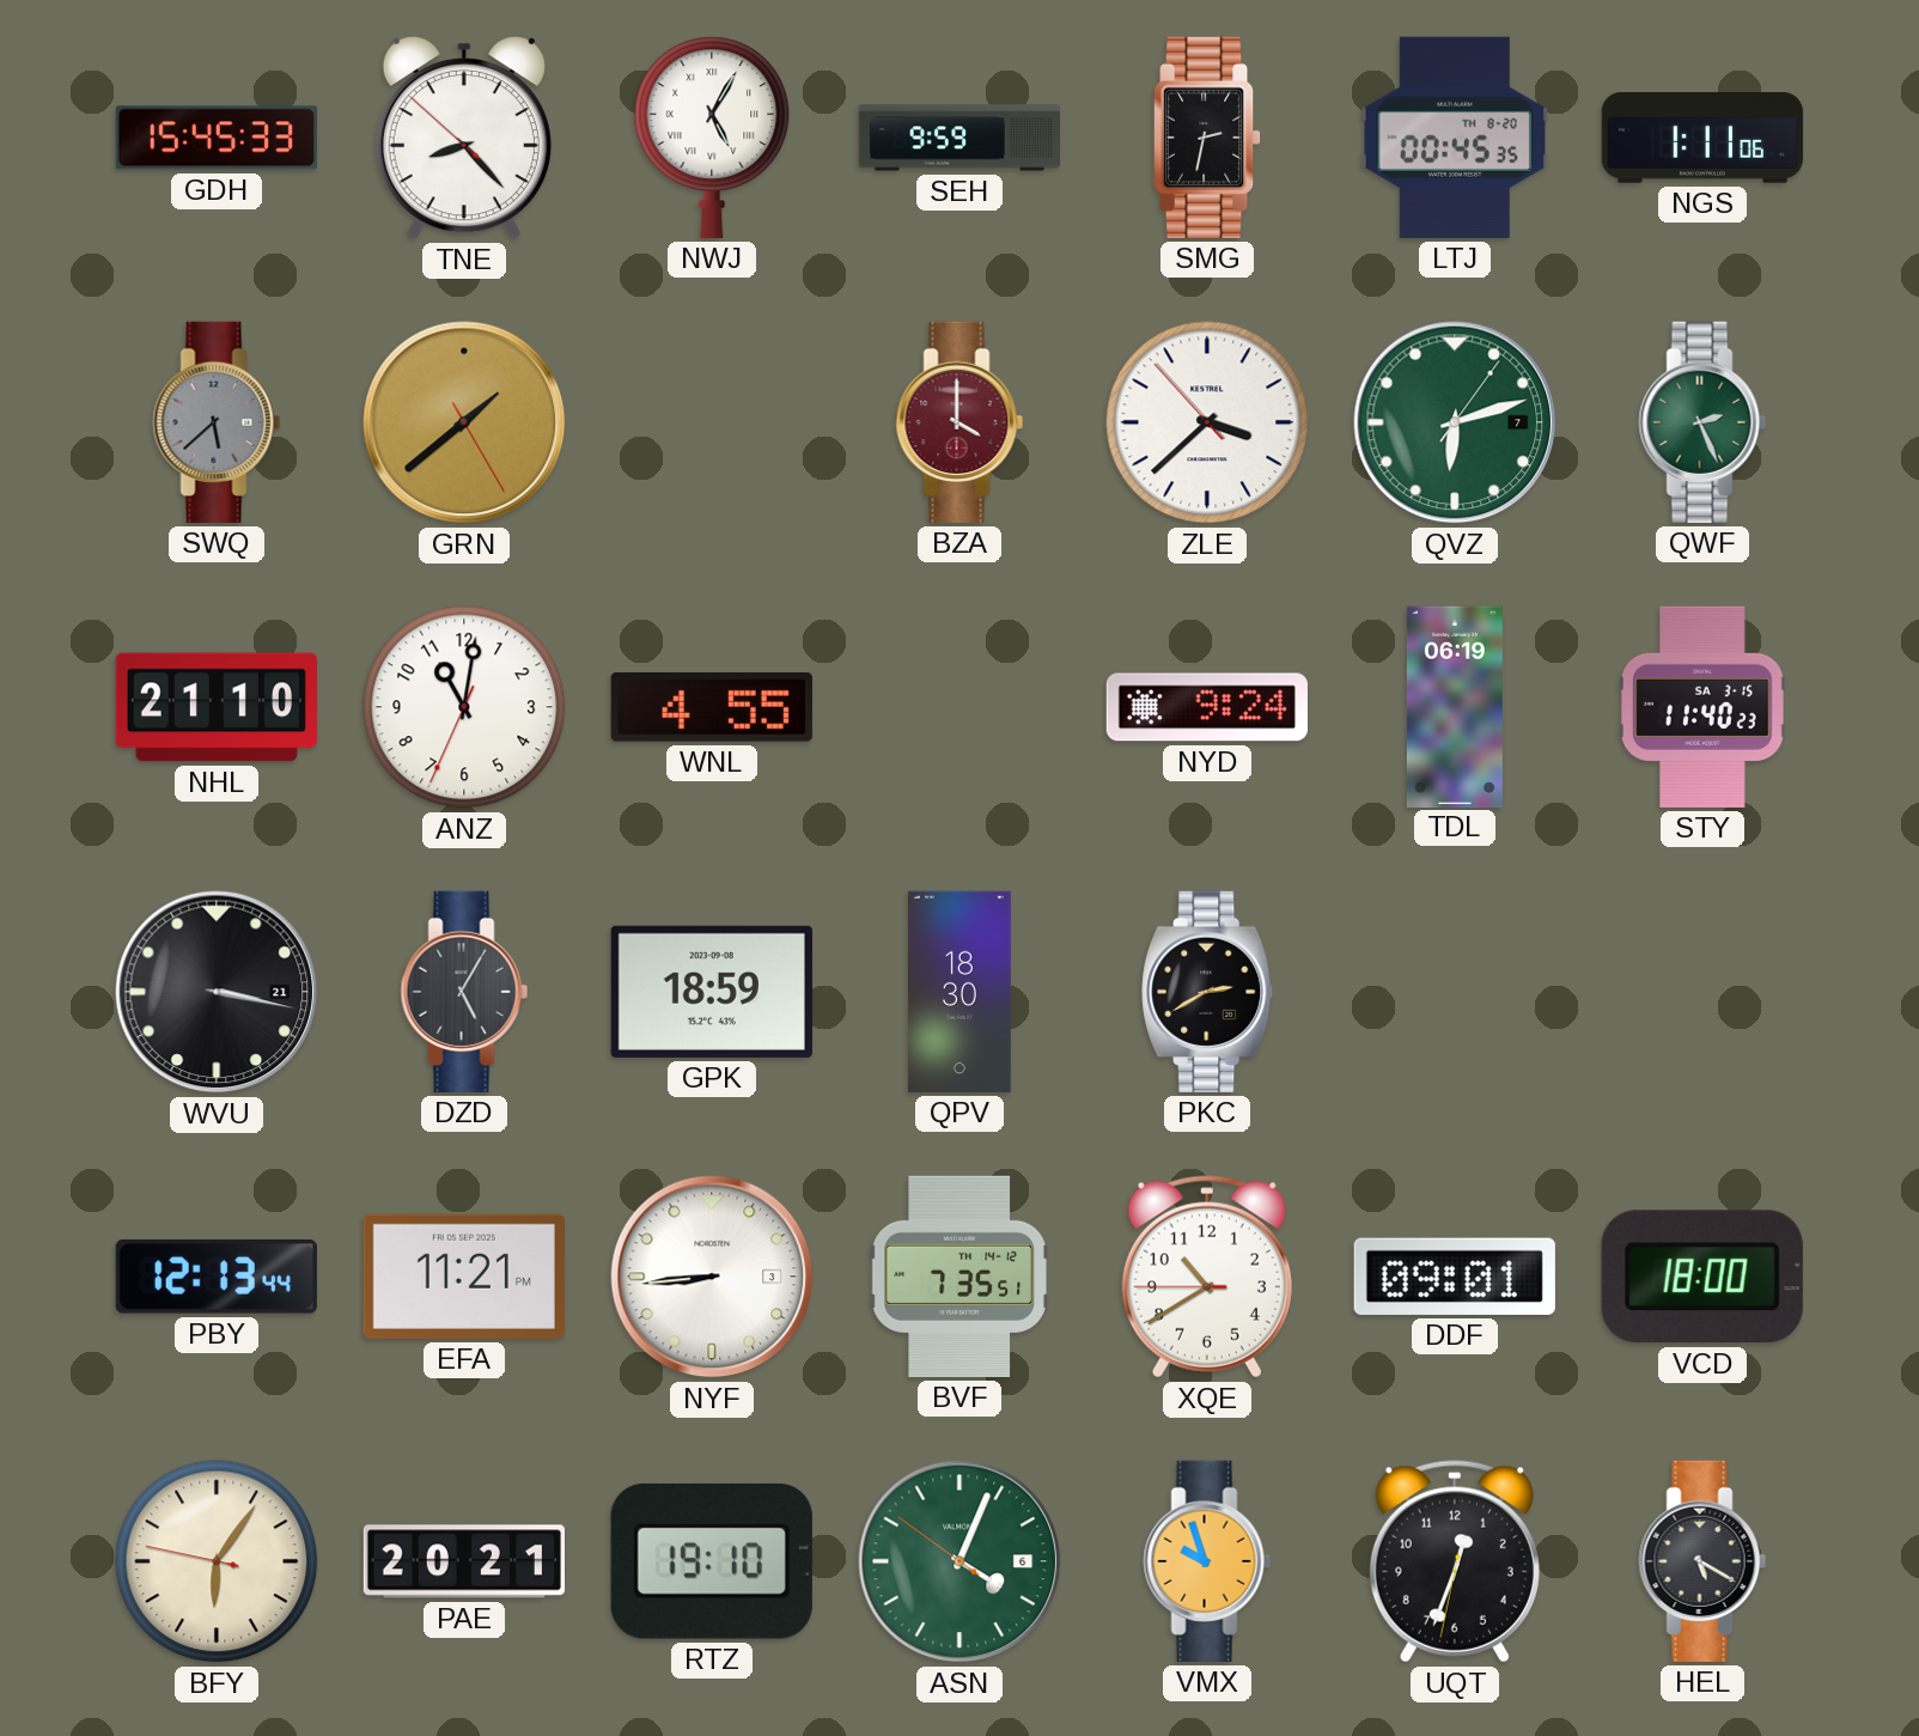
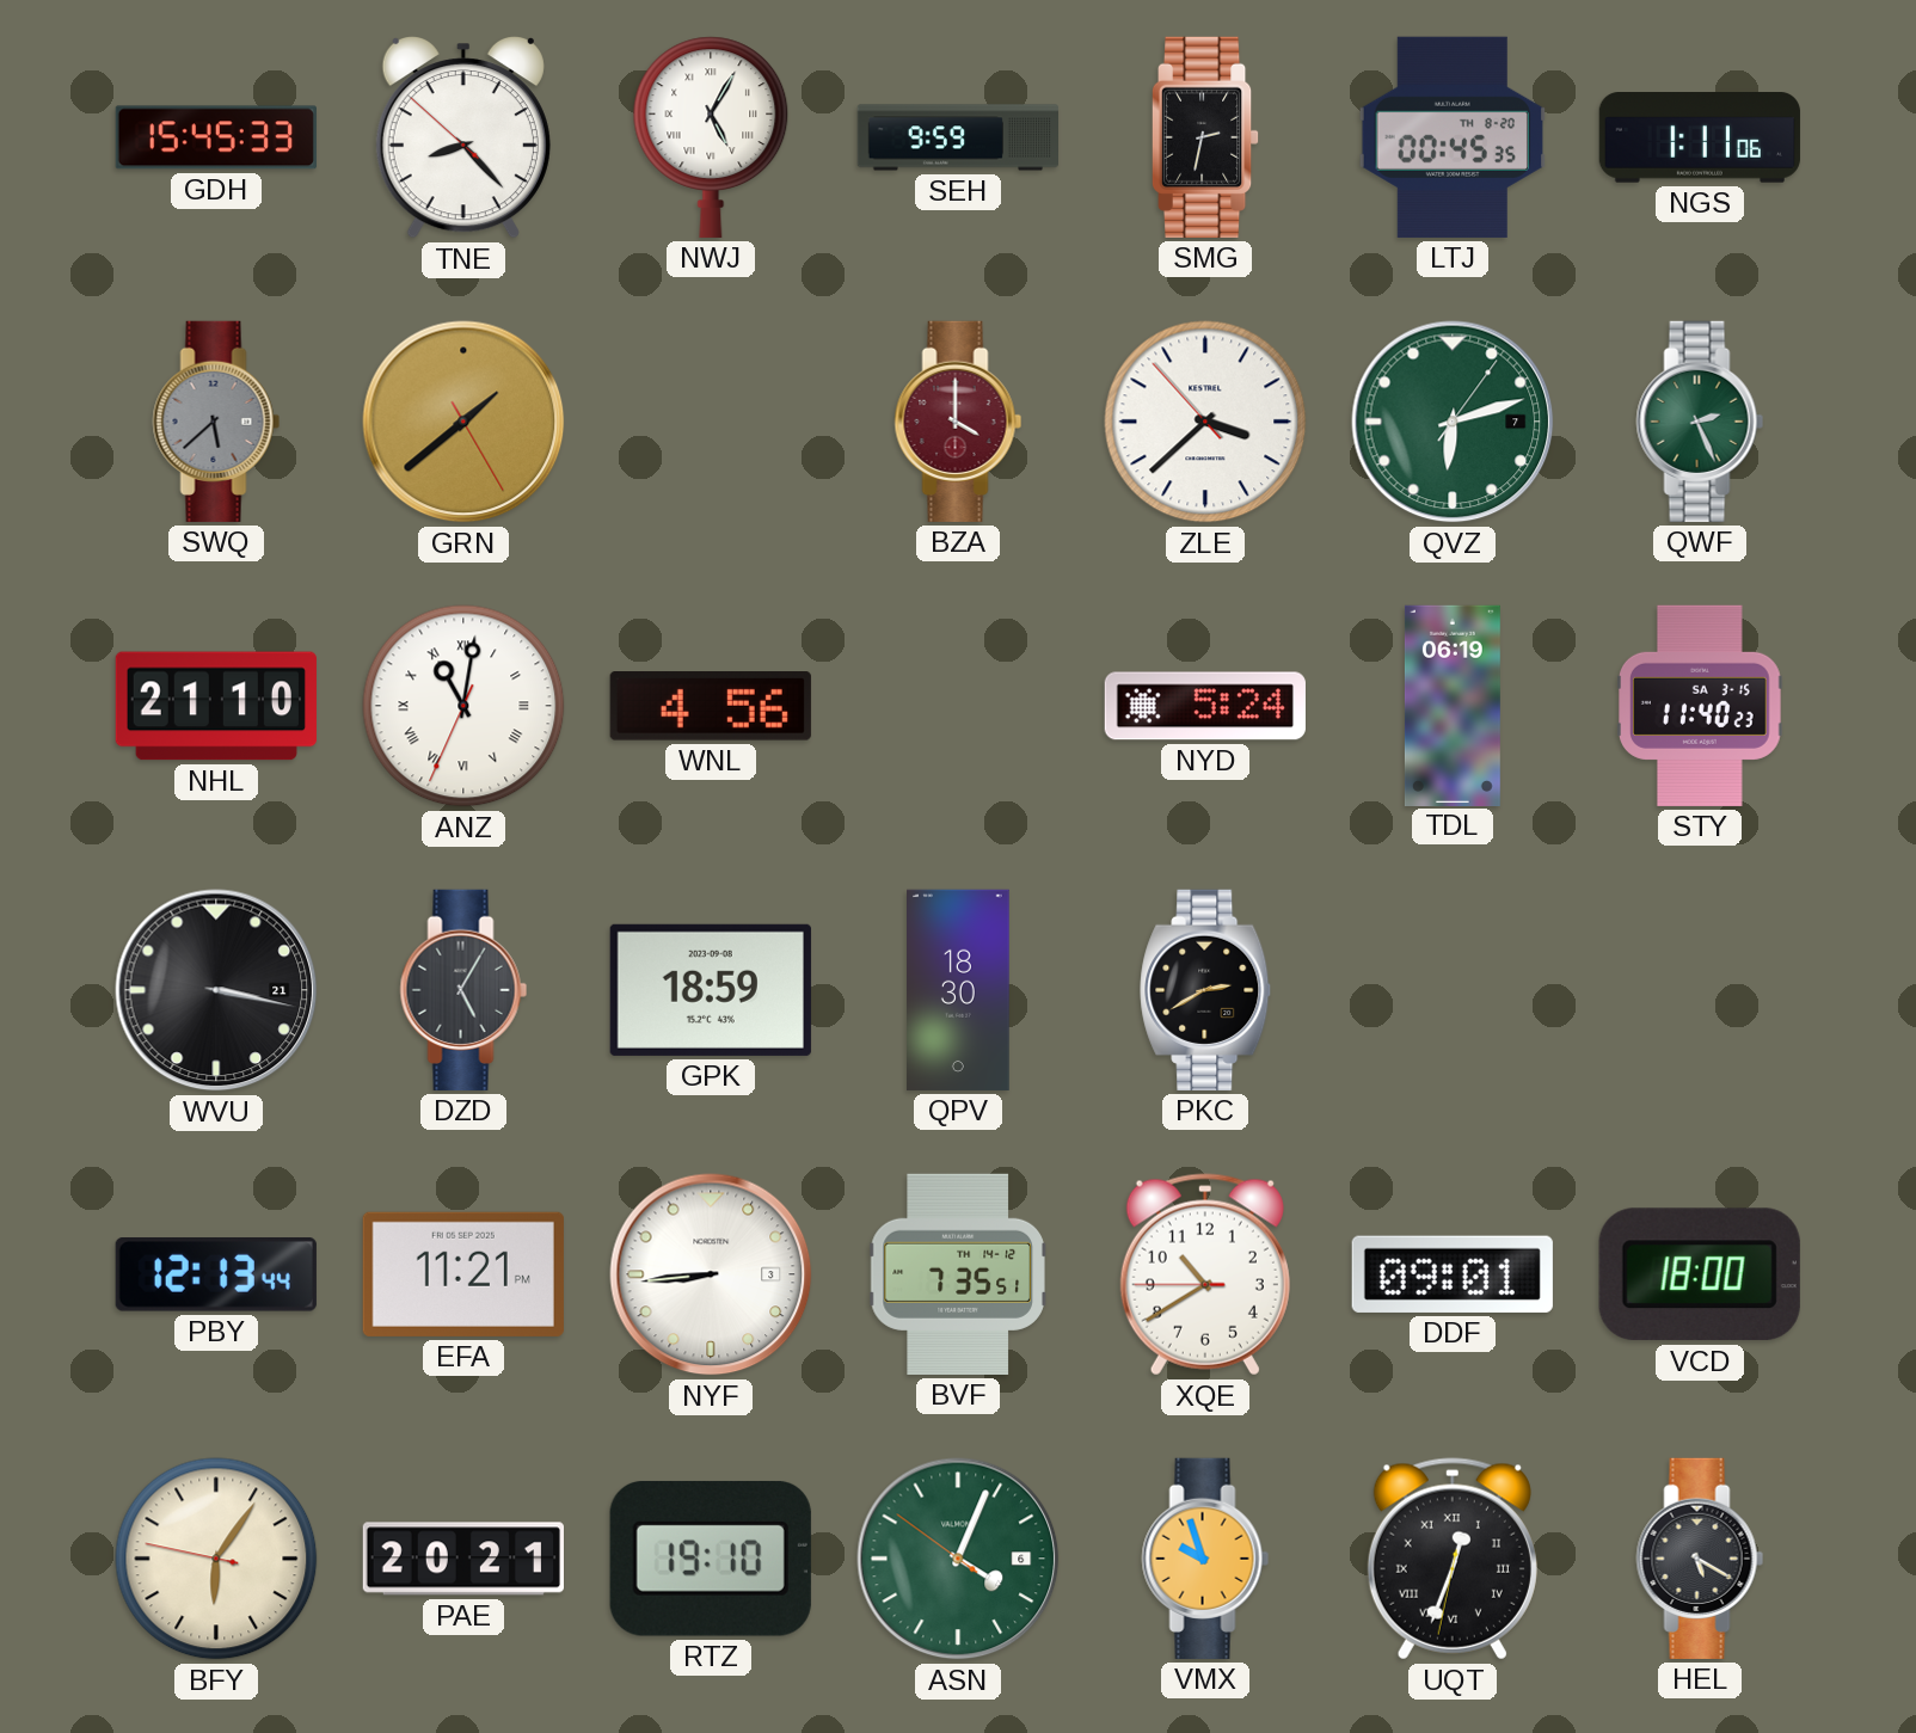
ANZ numerals: Arabic -> Roman
WNL: 4:55 -> 4:56
NYD: 9:24 -> 5:24
UQT numerals: Arabic -> Roman
